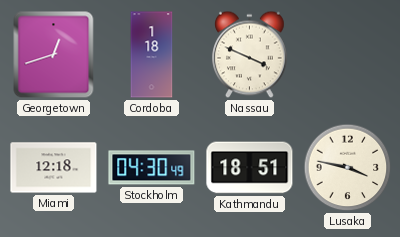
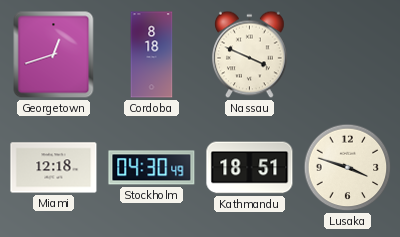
Cordoba: 1:18 -> 8:18
Lusaka: 3:47 -> 3:48
